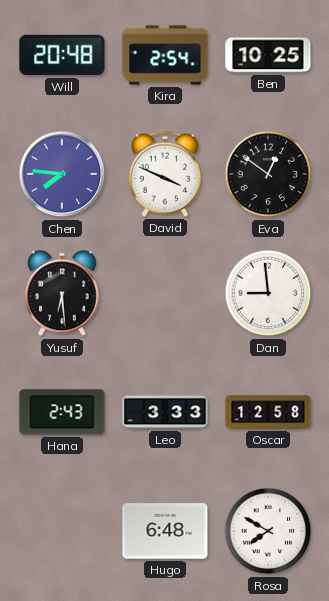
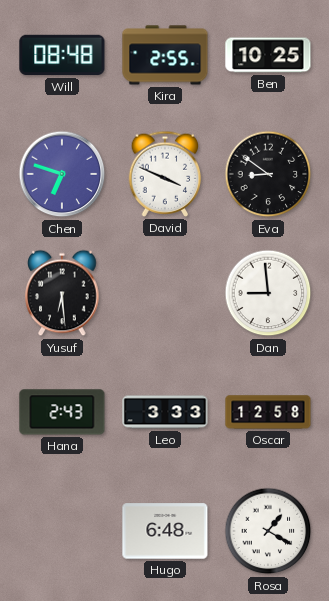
Will: 20:48 -> 08:48
Kira: 2:54 -> 2:55
Chen: 7:46 -> 6:48
Eva: 12:51 -> 8:51
Rosa: 7:50 -> 1:20
